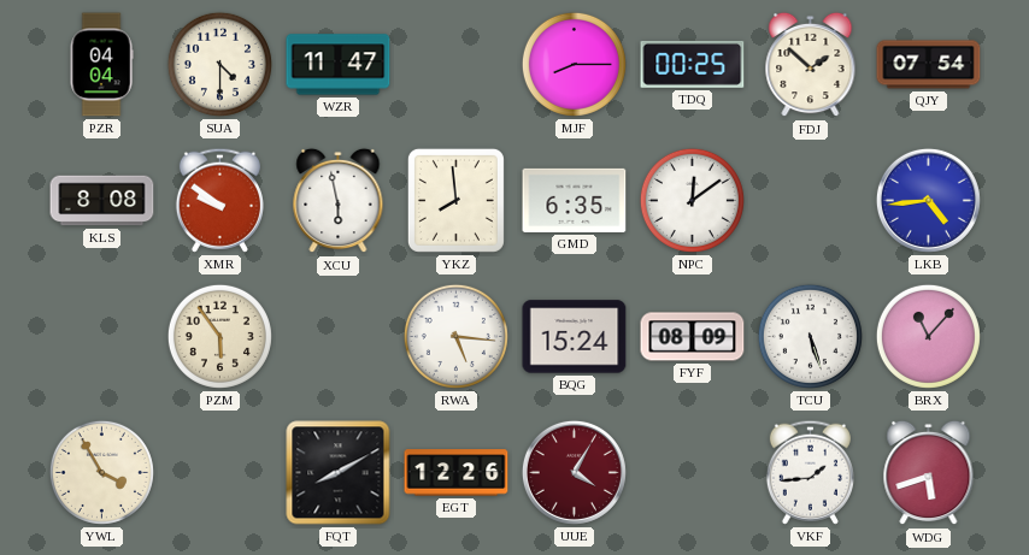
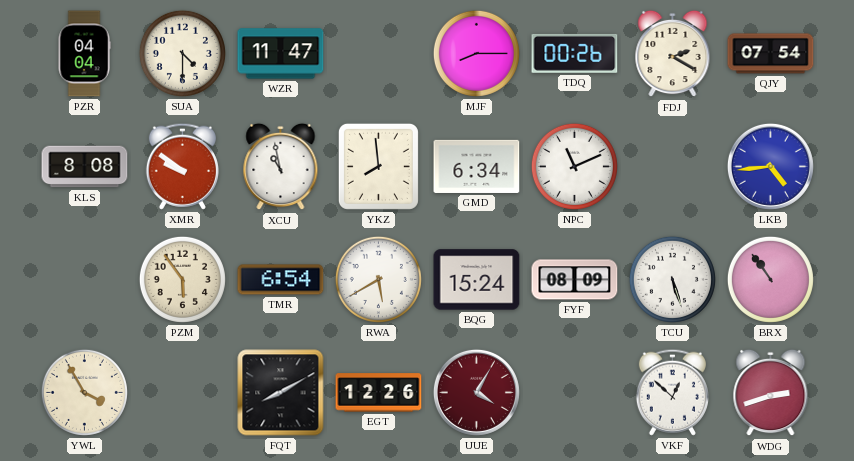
TDQ: 00:25 -> 00:26
FDJ: 1:52 -> 2:20
XCU: 5:58 -> 10:58
GMD: 6:35 -> 6:34
NPC: 12:09 -> 11:11
TMR: none -> 6:54
RWA: 5:16 -> 5:40
BRX: 11:07 -> 10:54
VKF: 1:44 -> 12:52
WDG: 5:42 -> 2:42
